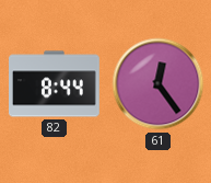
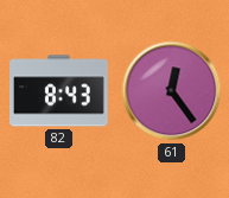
82: 8:44 -> 8:43
